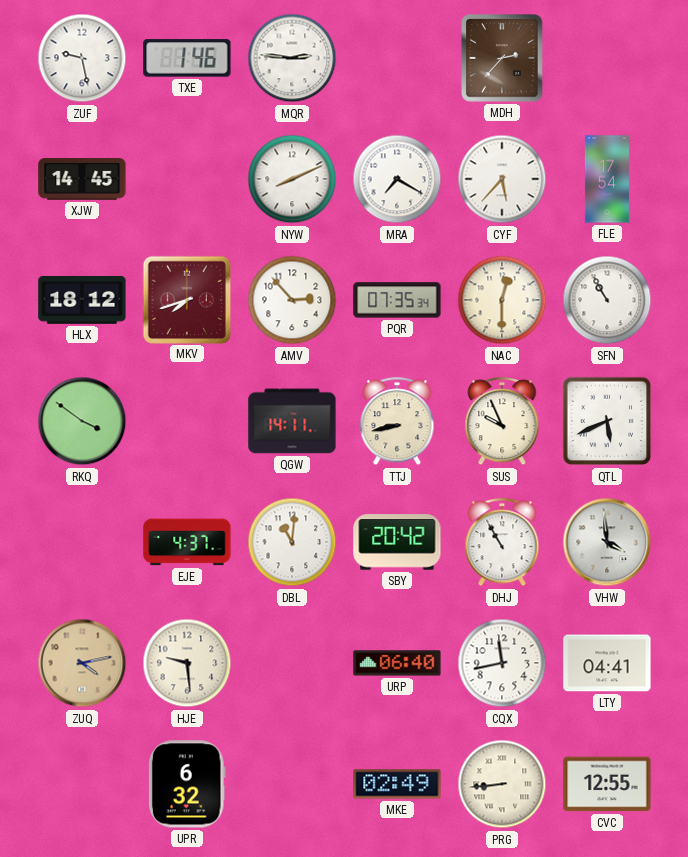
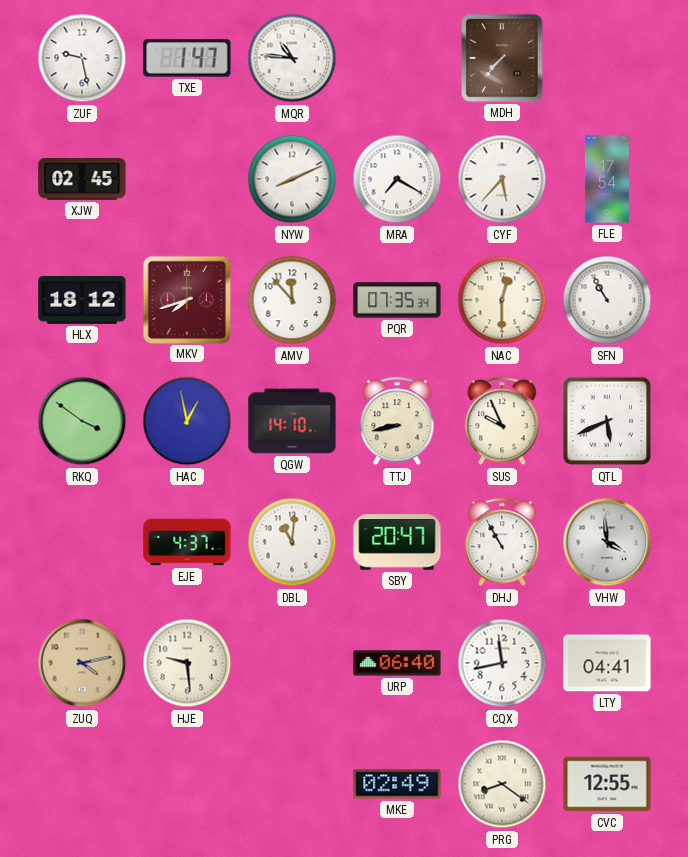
TXE: 1:46 -> 1:47
MQR: 2:46 -> 10:46
MDH: 2:37 -> 7:37
XJW: 14:45 -> 02:45
AMV: 2:53 -> 11:53
HAC: none -> 12:58
QGW: 14:11 -> 14:10
SBY: 20:42 -> 20:47
UPR: 6:32 -> none
PRG: 8:44 -> 8:21
